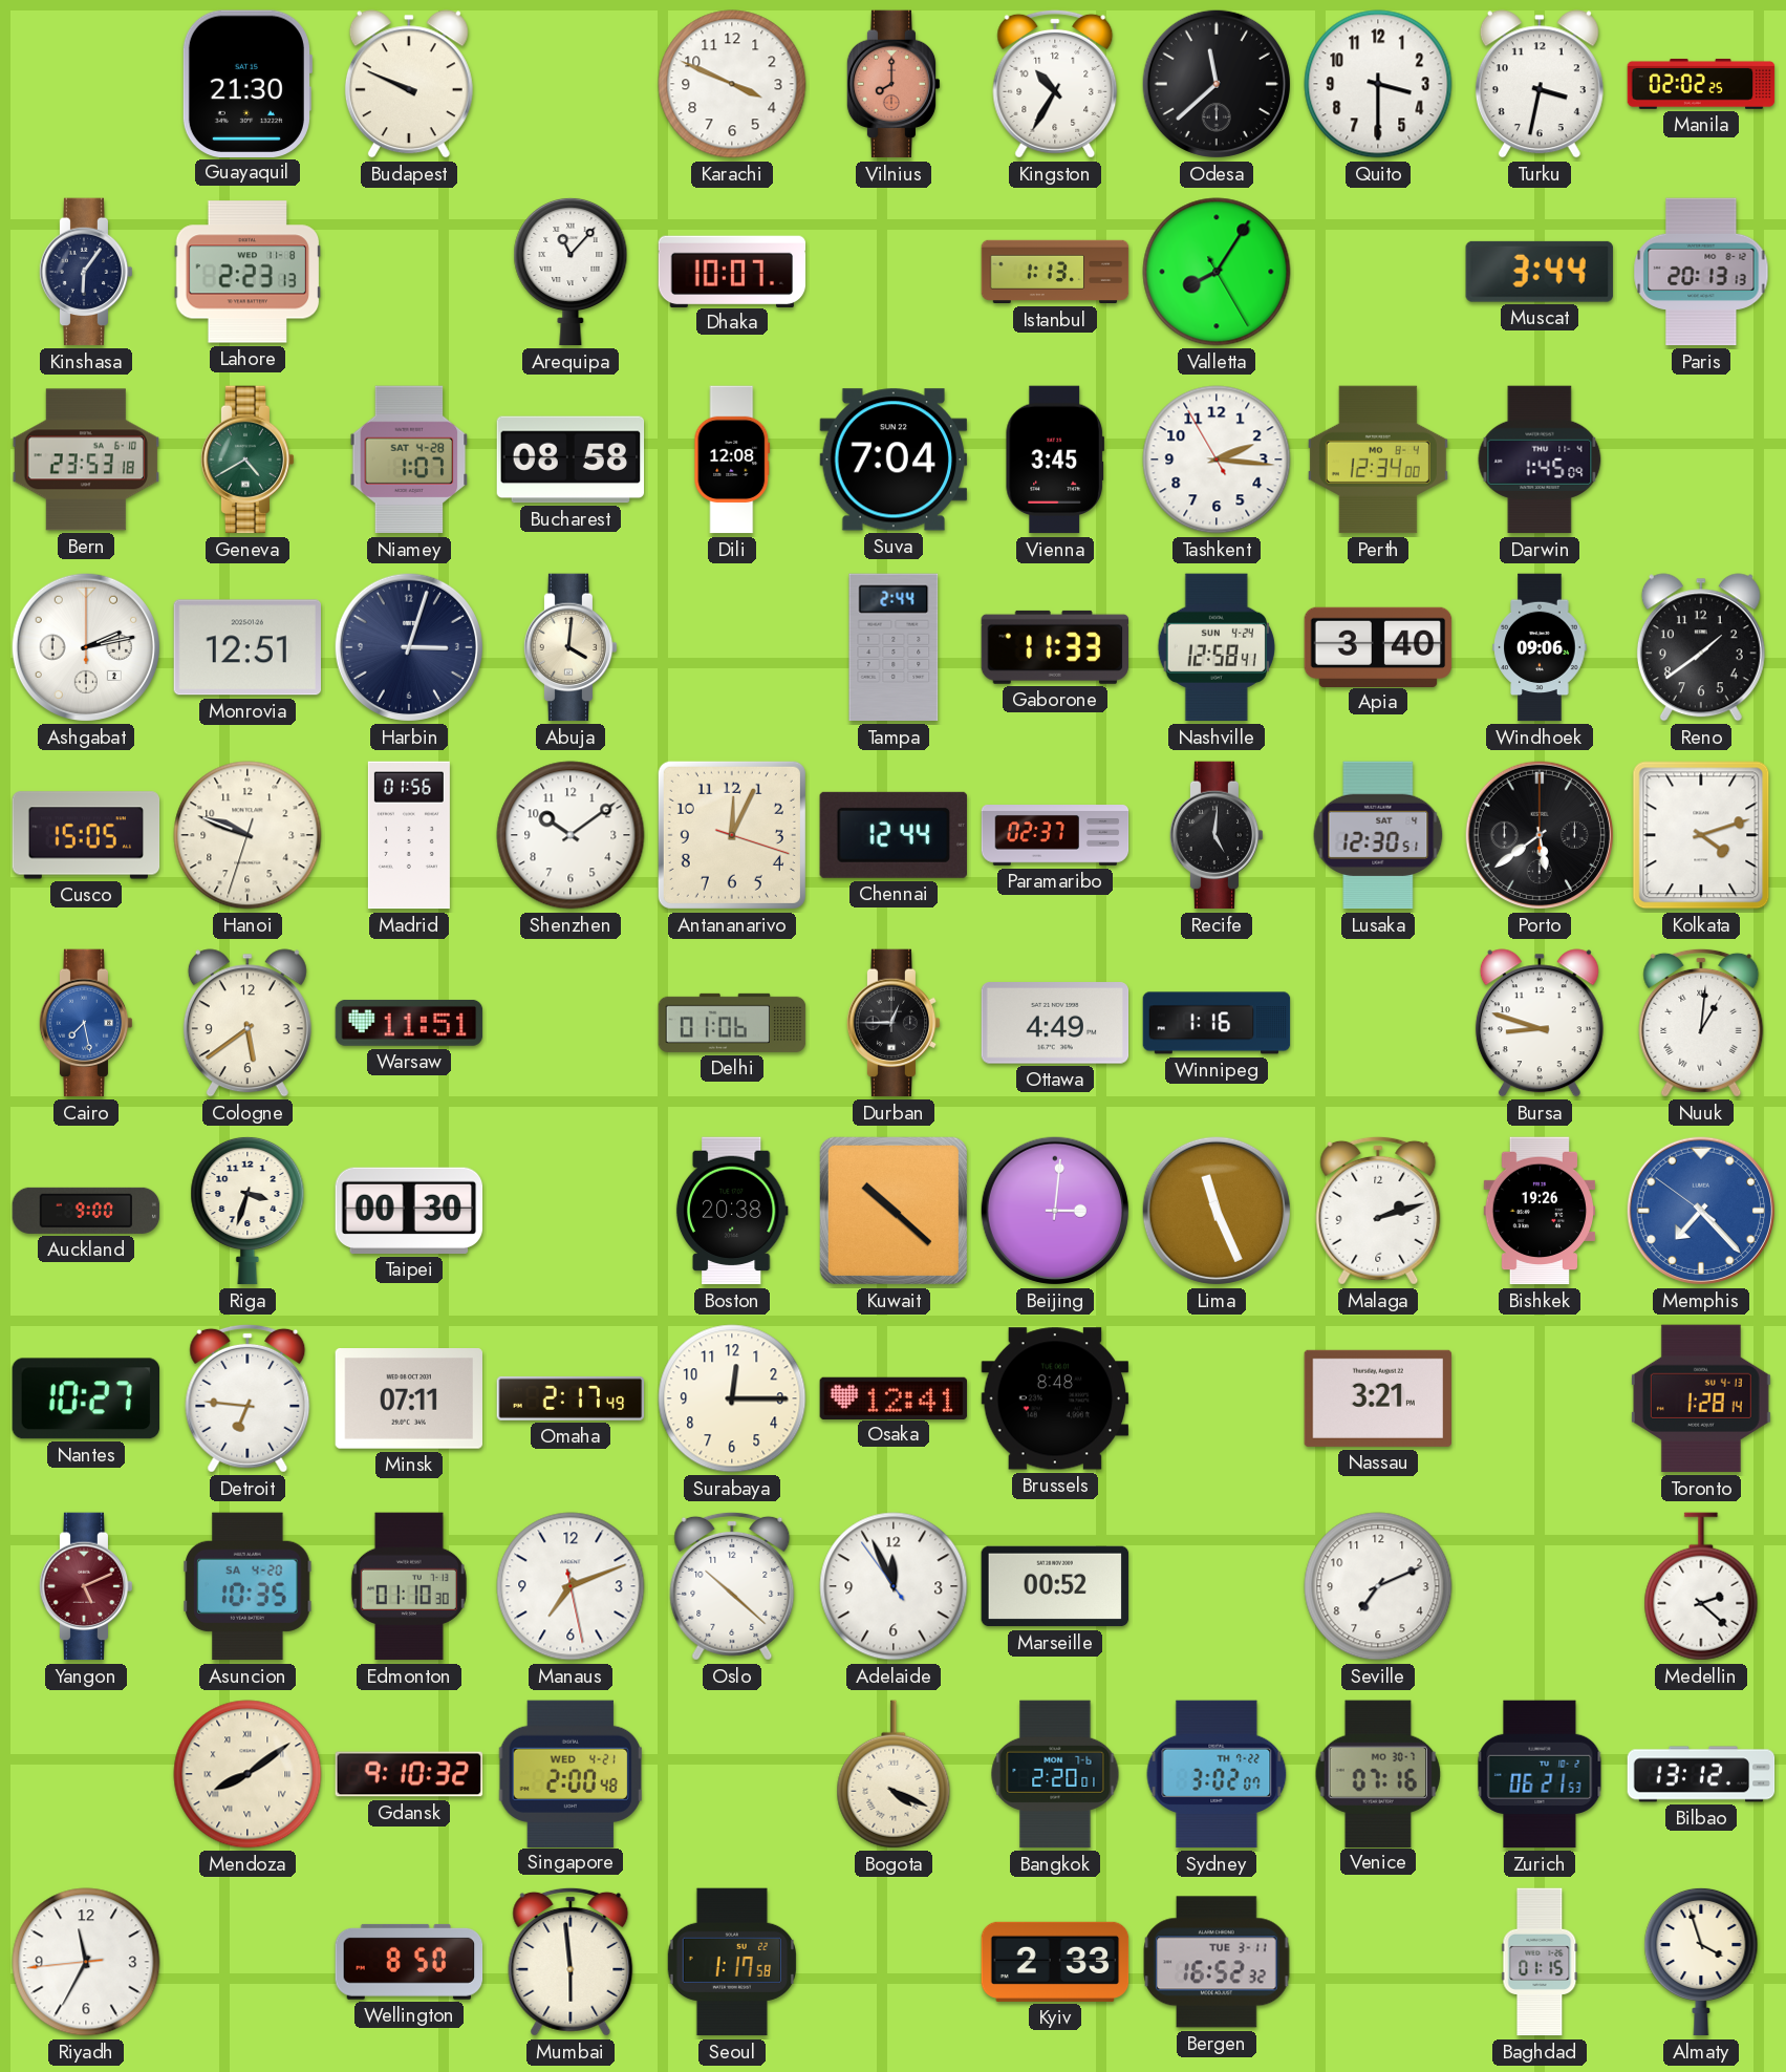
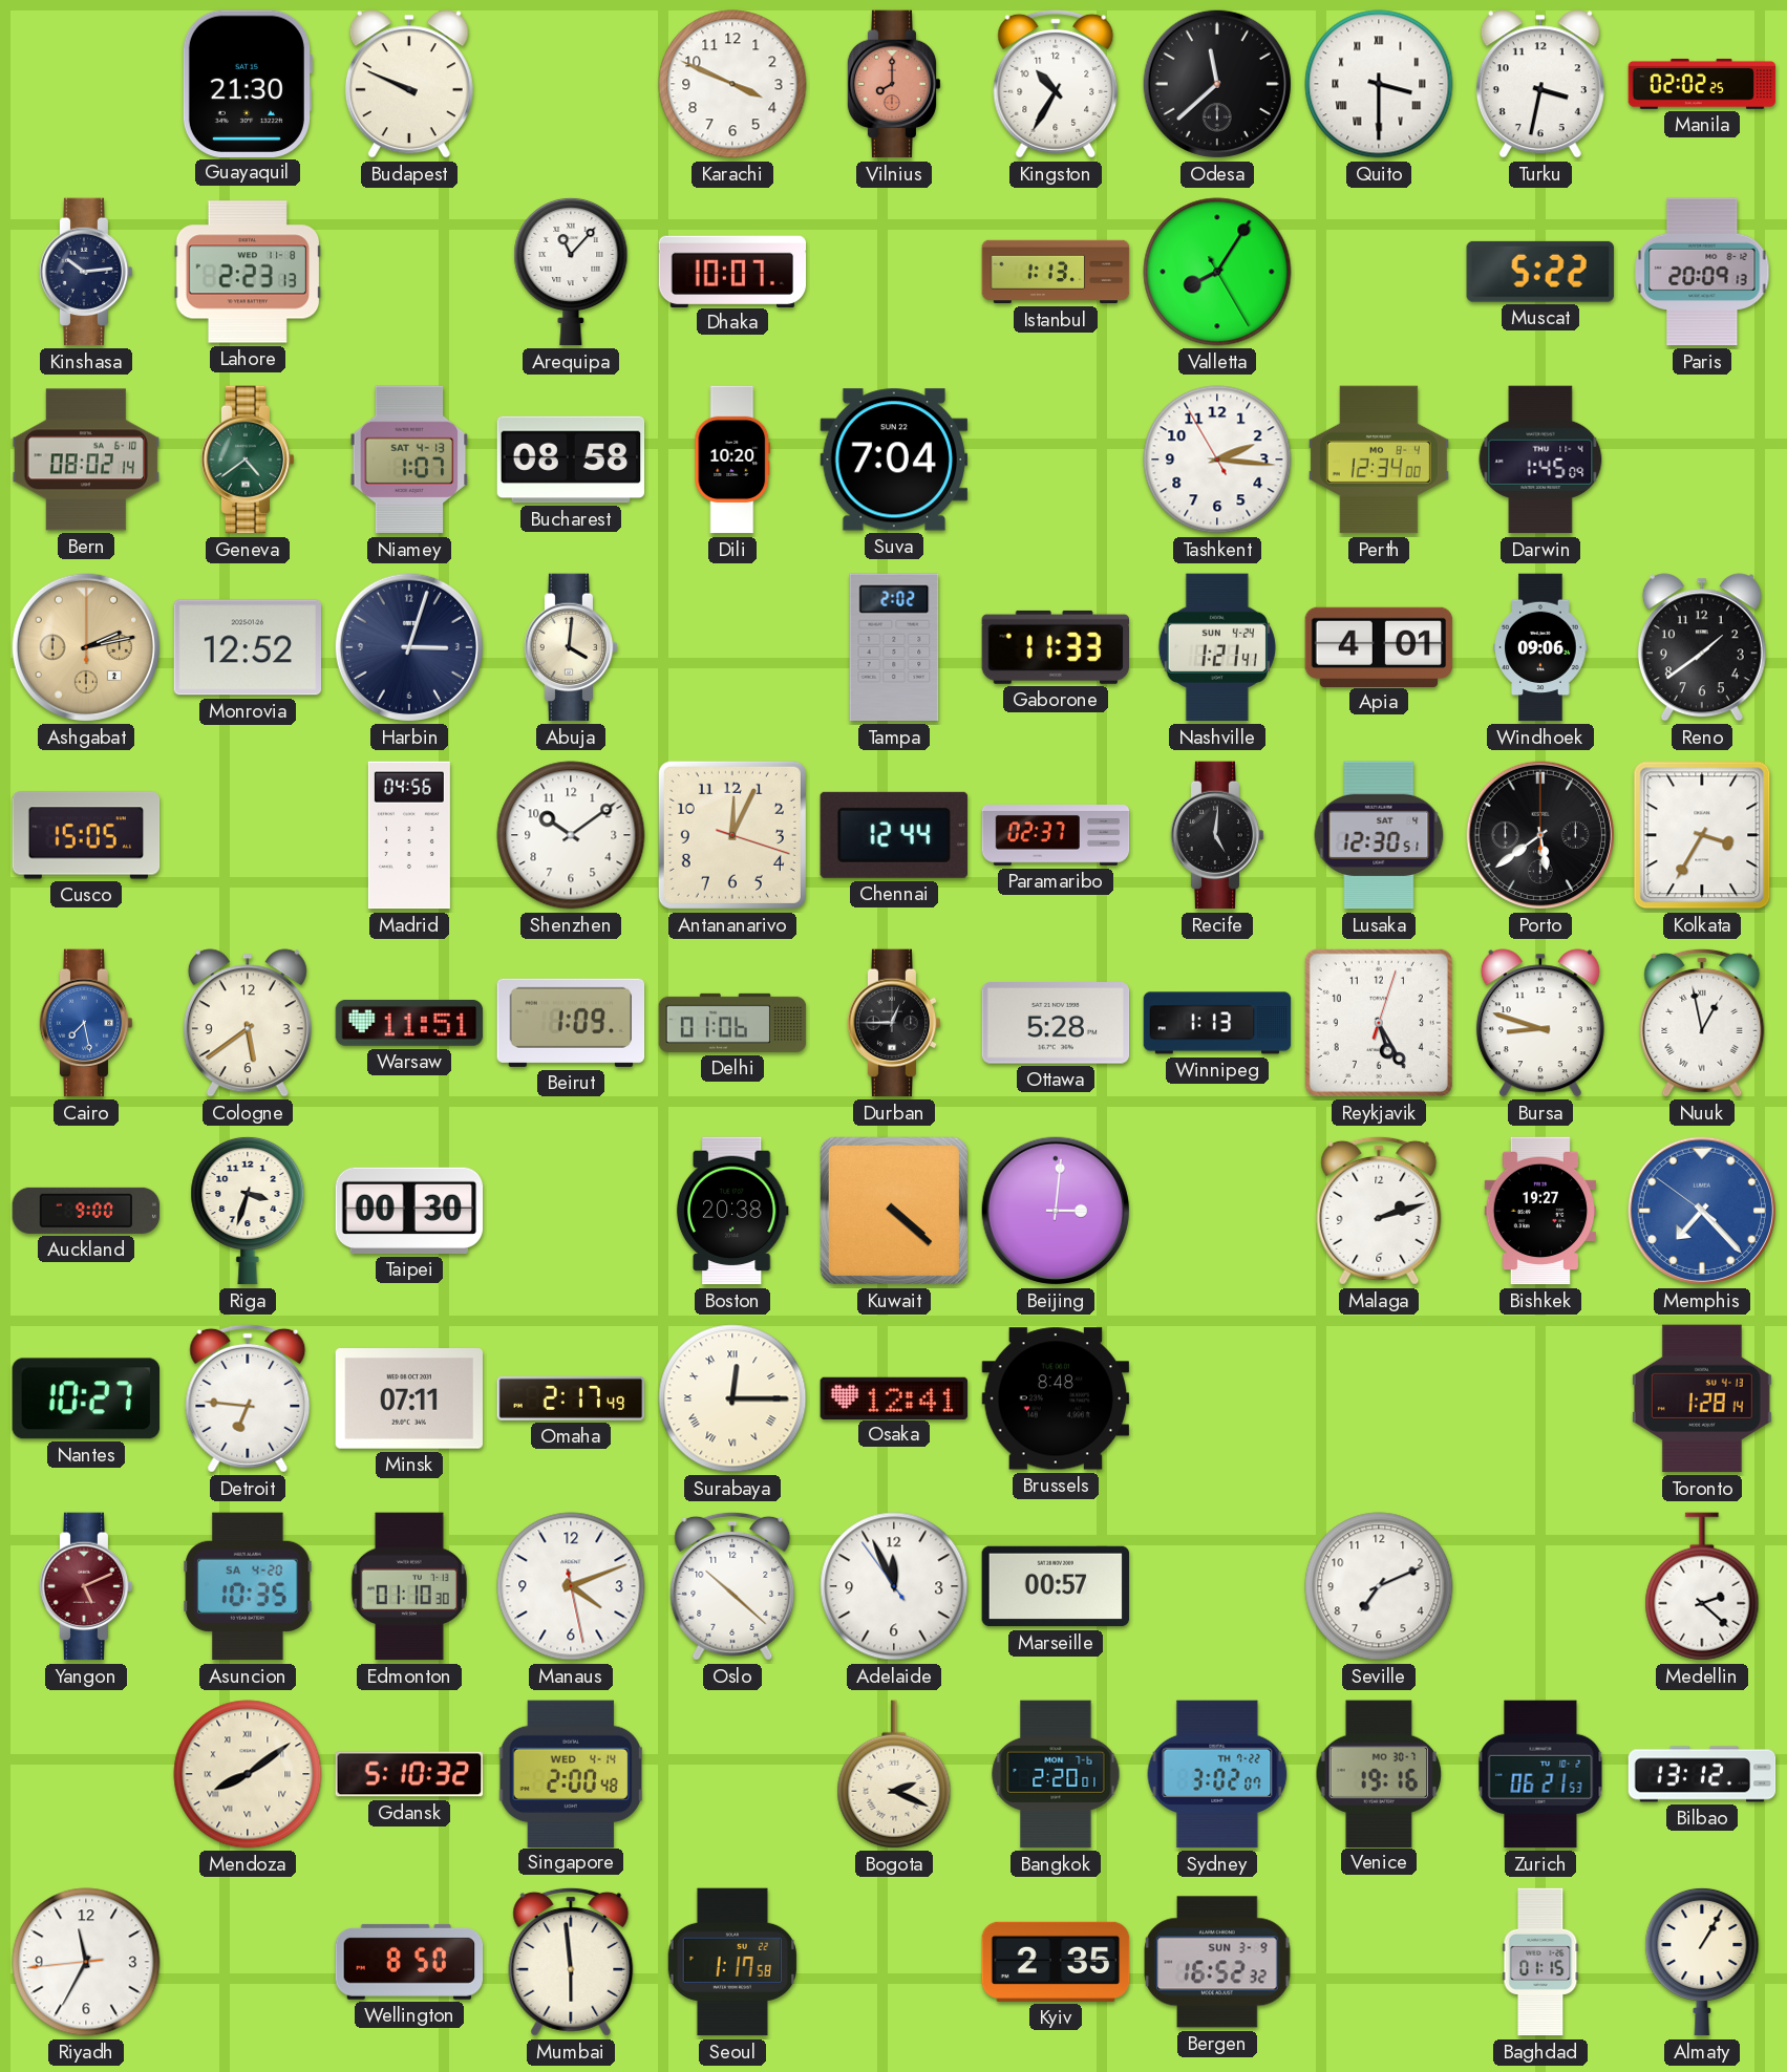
Quito numerals: Arabic -> Roman
Kinshasa: 6:06 -> 10:14
Muscat: 3:44 -> 5:22
Paris: 20:13 -> 20:09
Bern: 23:53 -> 08:02
Geneva: 4:40 -> 4:39
Niamey date: SAT 4-28 -> SAT 4-13
Dili: 12:08 -> 10:20
Vienna: 3:45 -> none
Ashgabat dial: white -> champagne
Monrovia: 12:51 -> 12:52
Tampa: 2:44 -> 2:02
Nashville: 12:58 -> 1:21
Apia: 3:40 -> 4:01
Hanoi: 9:48 -> none
Madrid: 01:56 -> 04:56
Kolkata: 4:12 -> 3:35
Beirut: none -> 1:09
Ottawa: 4:49 -> 5:28
Winnipeg: 1:16 -> 1:13
Reykjavik: none -> 5:25
Nuuk: 1:01 -> 12:58
Kuwait: 10:22 -> 4:22
Lima: 11:26 -> none
Bishkek: 19:26 -> 19:27
Surabaya numerals: Arabic -> Roman
Nassau: 3:21 -> none
Manaus: 7:11 -> 4:11
Marseille: 00:52 -> 00:57
Gdansk: 9:10 -> 5:10
Singapore date: WED 4-21 -> WED 4-14
Bogota: 4:19 -> 2:19
Venice: 07:16 -> 19:16
Kyiv: 2:33 -> 2:35
Bergen date: TUE 3-11 -> SUN 3-9
Almaty: 3:57 -> 1:05
